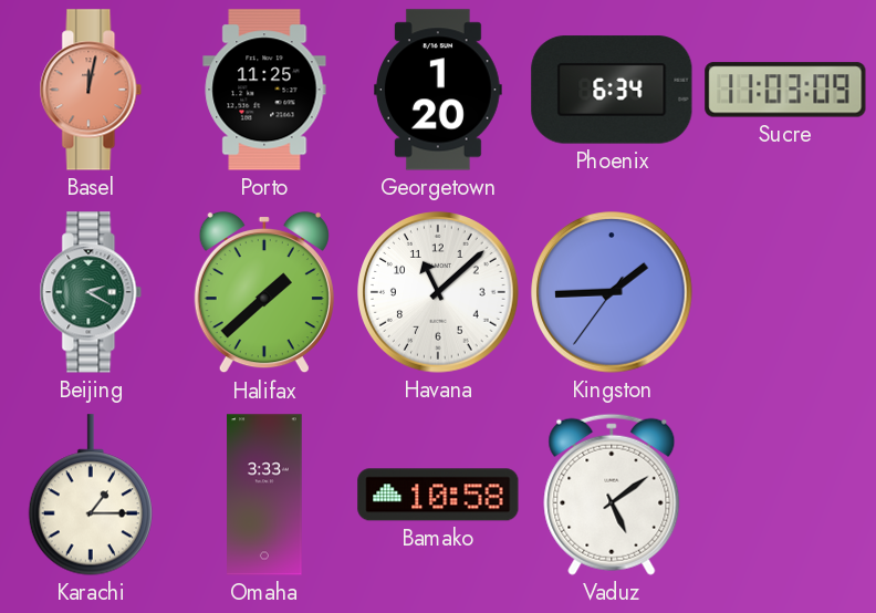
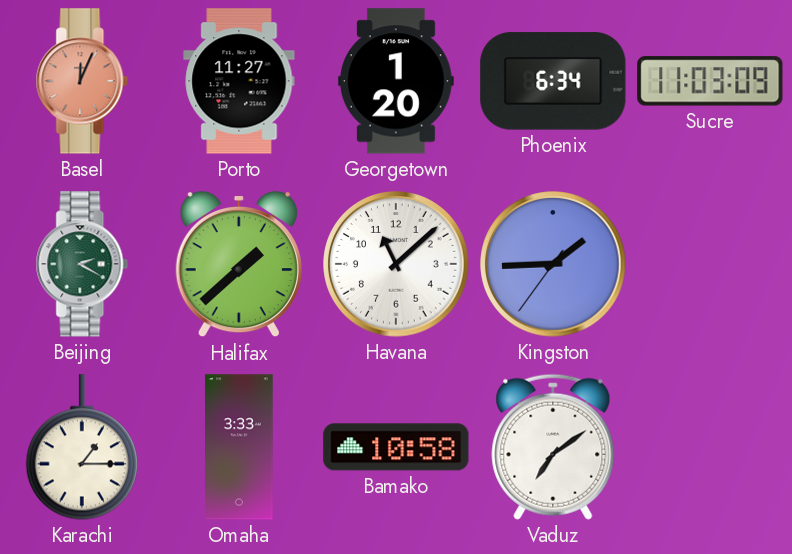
Basel: 12:02 -> 12:04
Porto: 11:25 -> 11:27
Vaduz: 5:09 -> 7:09
